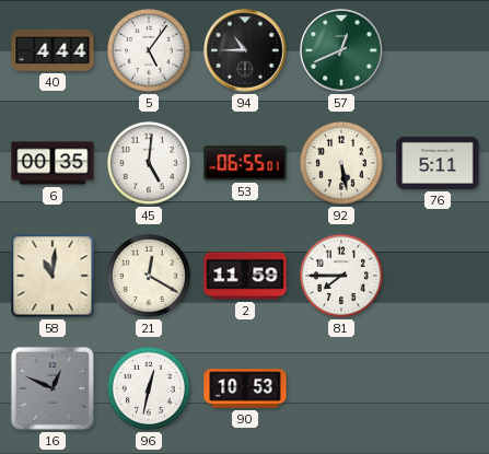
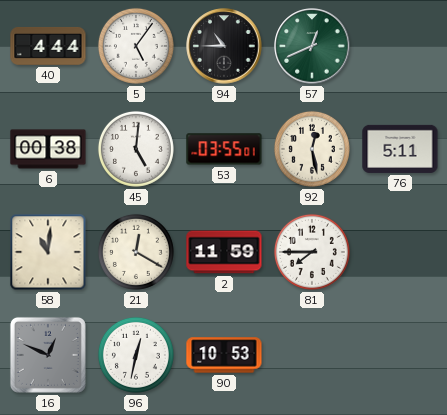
6: 00:35 -> 00:38
53: 06:55 -> 03:55
92: 5:28 -> 12:28
